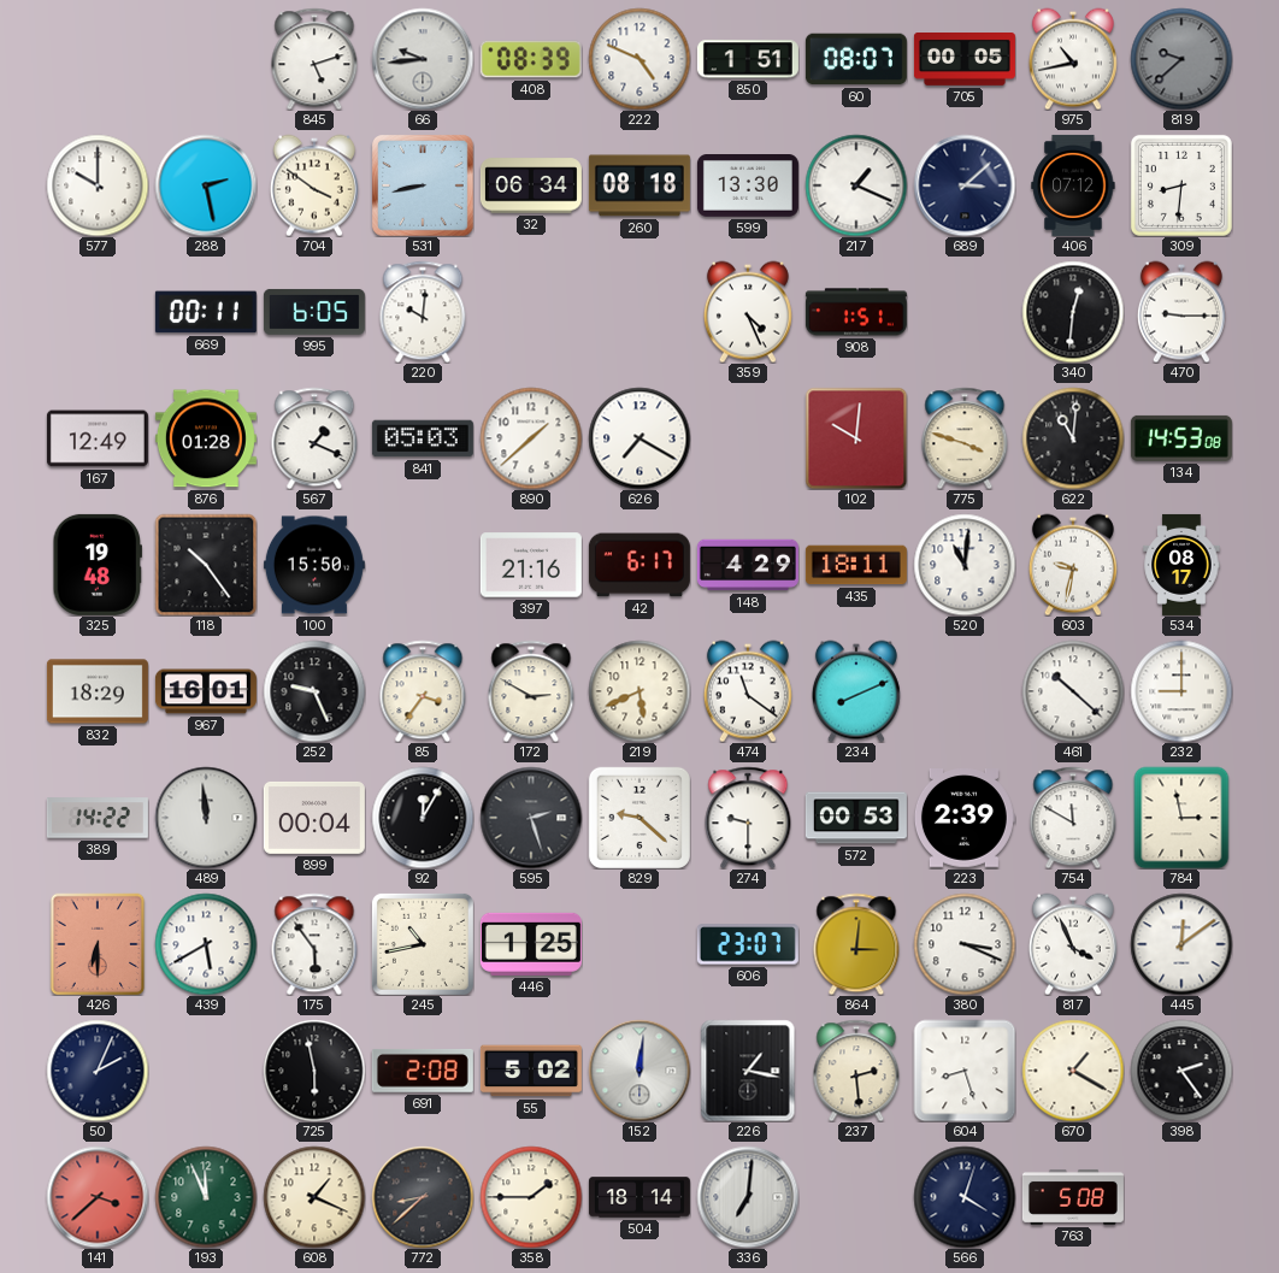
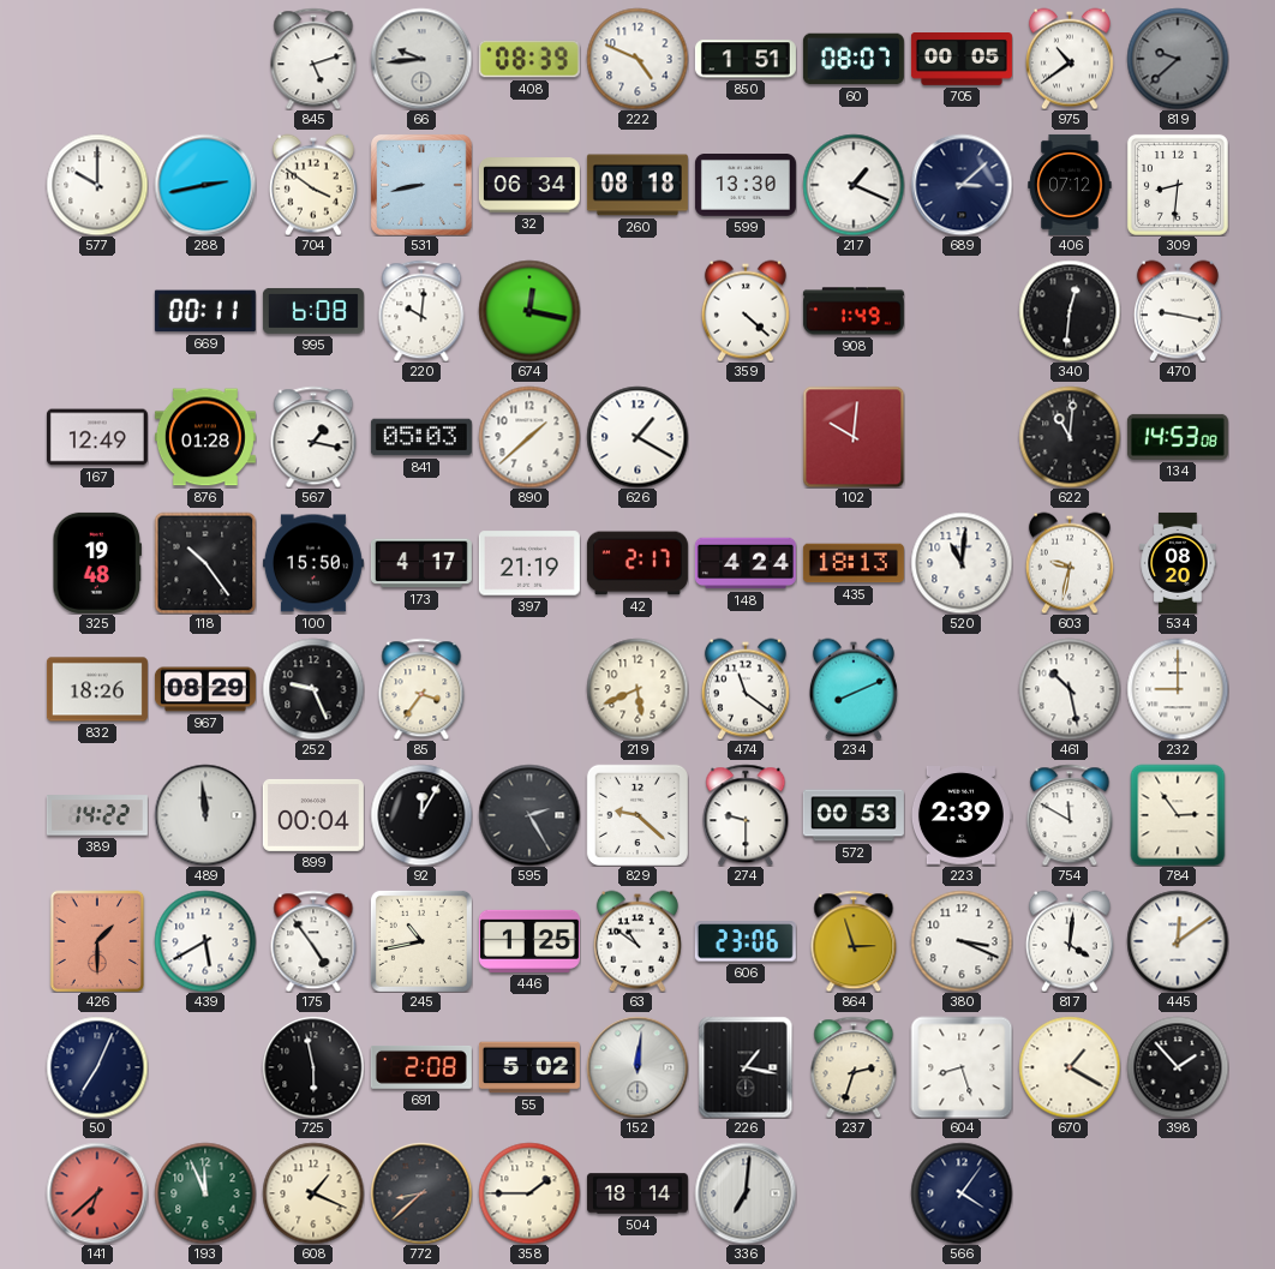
975: 10:43 -> 10:39
288: 2:28 -> 2:43
995: 6:05 -> 6:08
674: none -> 12:17
359: 4:26 -> 4:22
908: 1:51 -> 1:49
470: 9:15 -> 9:17
567: 1:19 -> 1:17
626: 7:20 -> 1:20
775: 3:48 -> none
173: none -> 4:17
397: 21:16 -> 21:19
42: 6:17 -> 2:17
148: 4:29 -> 4:24
435: 18:11 -> 18:13
534: 08:17 -> 08:20
832: 18:29 -> 18:26
967: 16:01 -> 08:29
172: 2:50 -> none
461: 10:22 -> 10:28
595: 2:27 -> 2:25
784: 2:58 -> 2:54
426: 6:30 -> 1:30
175: 5:54 -> 4:54
63: none -> 10:51
606: 23:07 -> 23:06
864: 3:01 -> 2:57
817: 3:56 -> 4:01
50: 2:04 -> 7:04
237: 2:29 -> 2:33
398: 2:24 -> 1:53
141: 3:38 -> 6:38
566: 4:03 -> 4:06
763: 5:08 -> none
